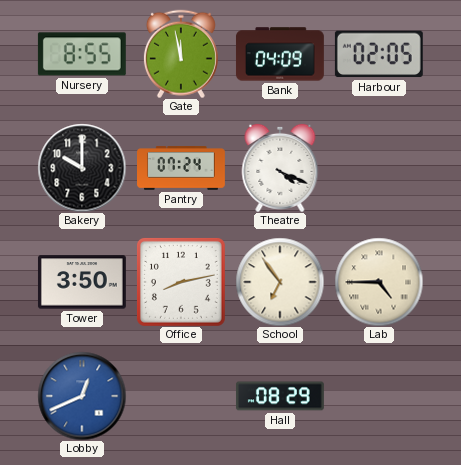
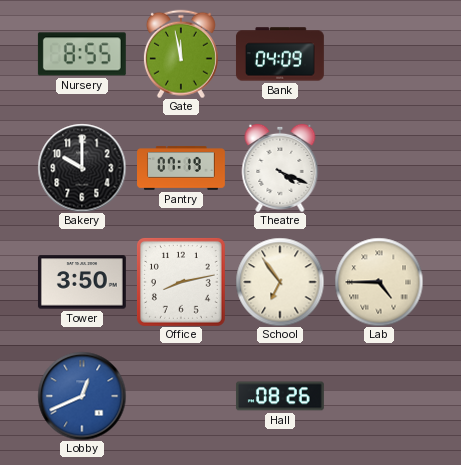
Harbour: 02:05 -> none
Pantry: 07:24 -> 07:19
Hall: 08:29 -> 08:26
